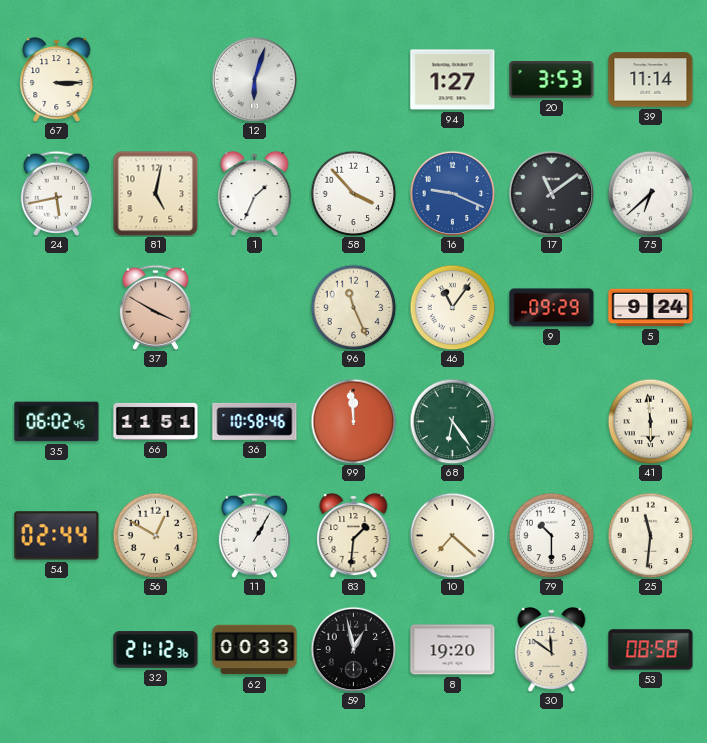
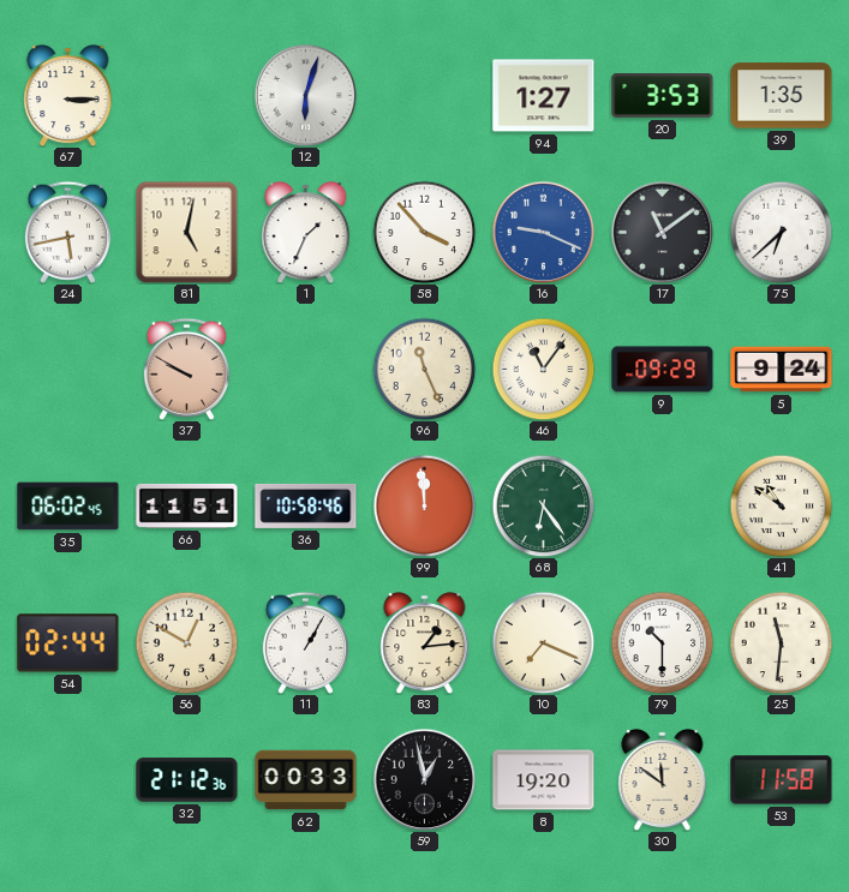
39: 11:14 -> 1:35
37: 3:50 -> 9:50
41: 5:59 -> 10:51
83: 1:31 -> 1:14
10: 7:22 -> 7:19
53: 08:58 -> 11:58
